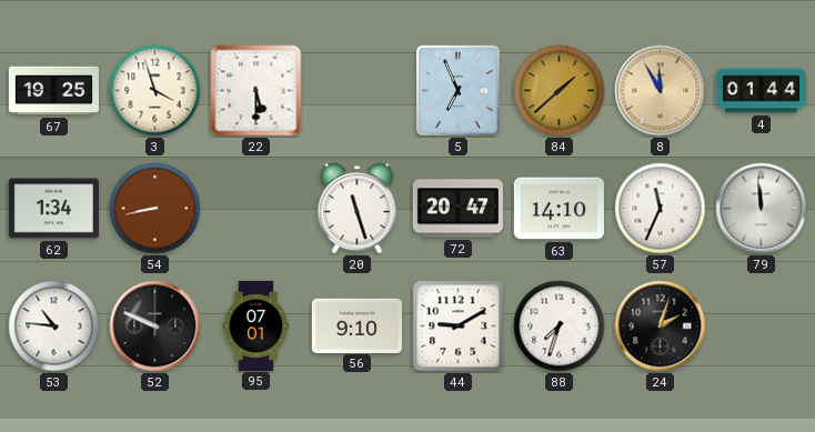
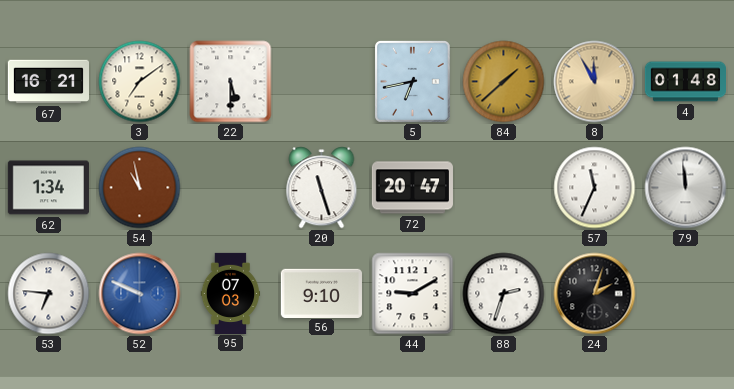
67: 19:25 -> 16:21
3: 3:57 -> 7:09
5: 6:56 -> 6:43
4: 01:44 -> 01:48
54: 8:43 -> 10:58
63: 14:10 -> none
53: 10:46 -> 6:46
52 dial: black -> blue
95: 07:01 -> 07:03
88: 7:33 -> 2:33
